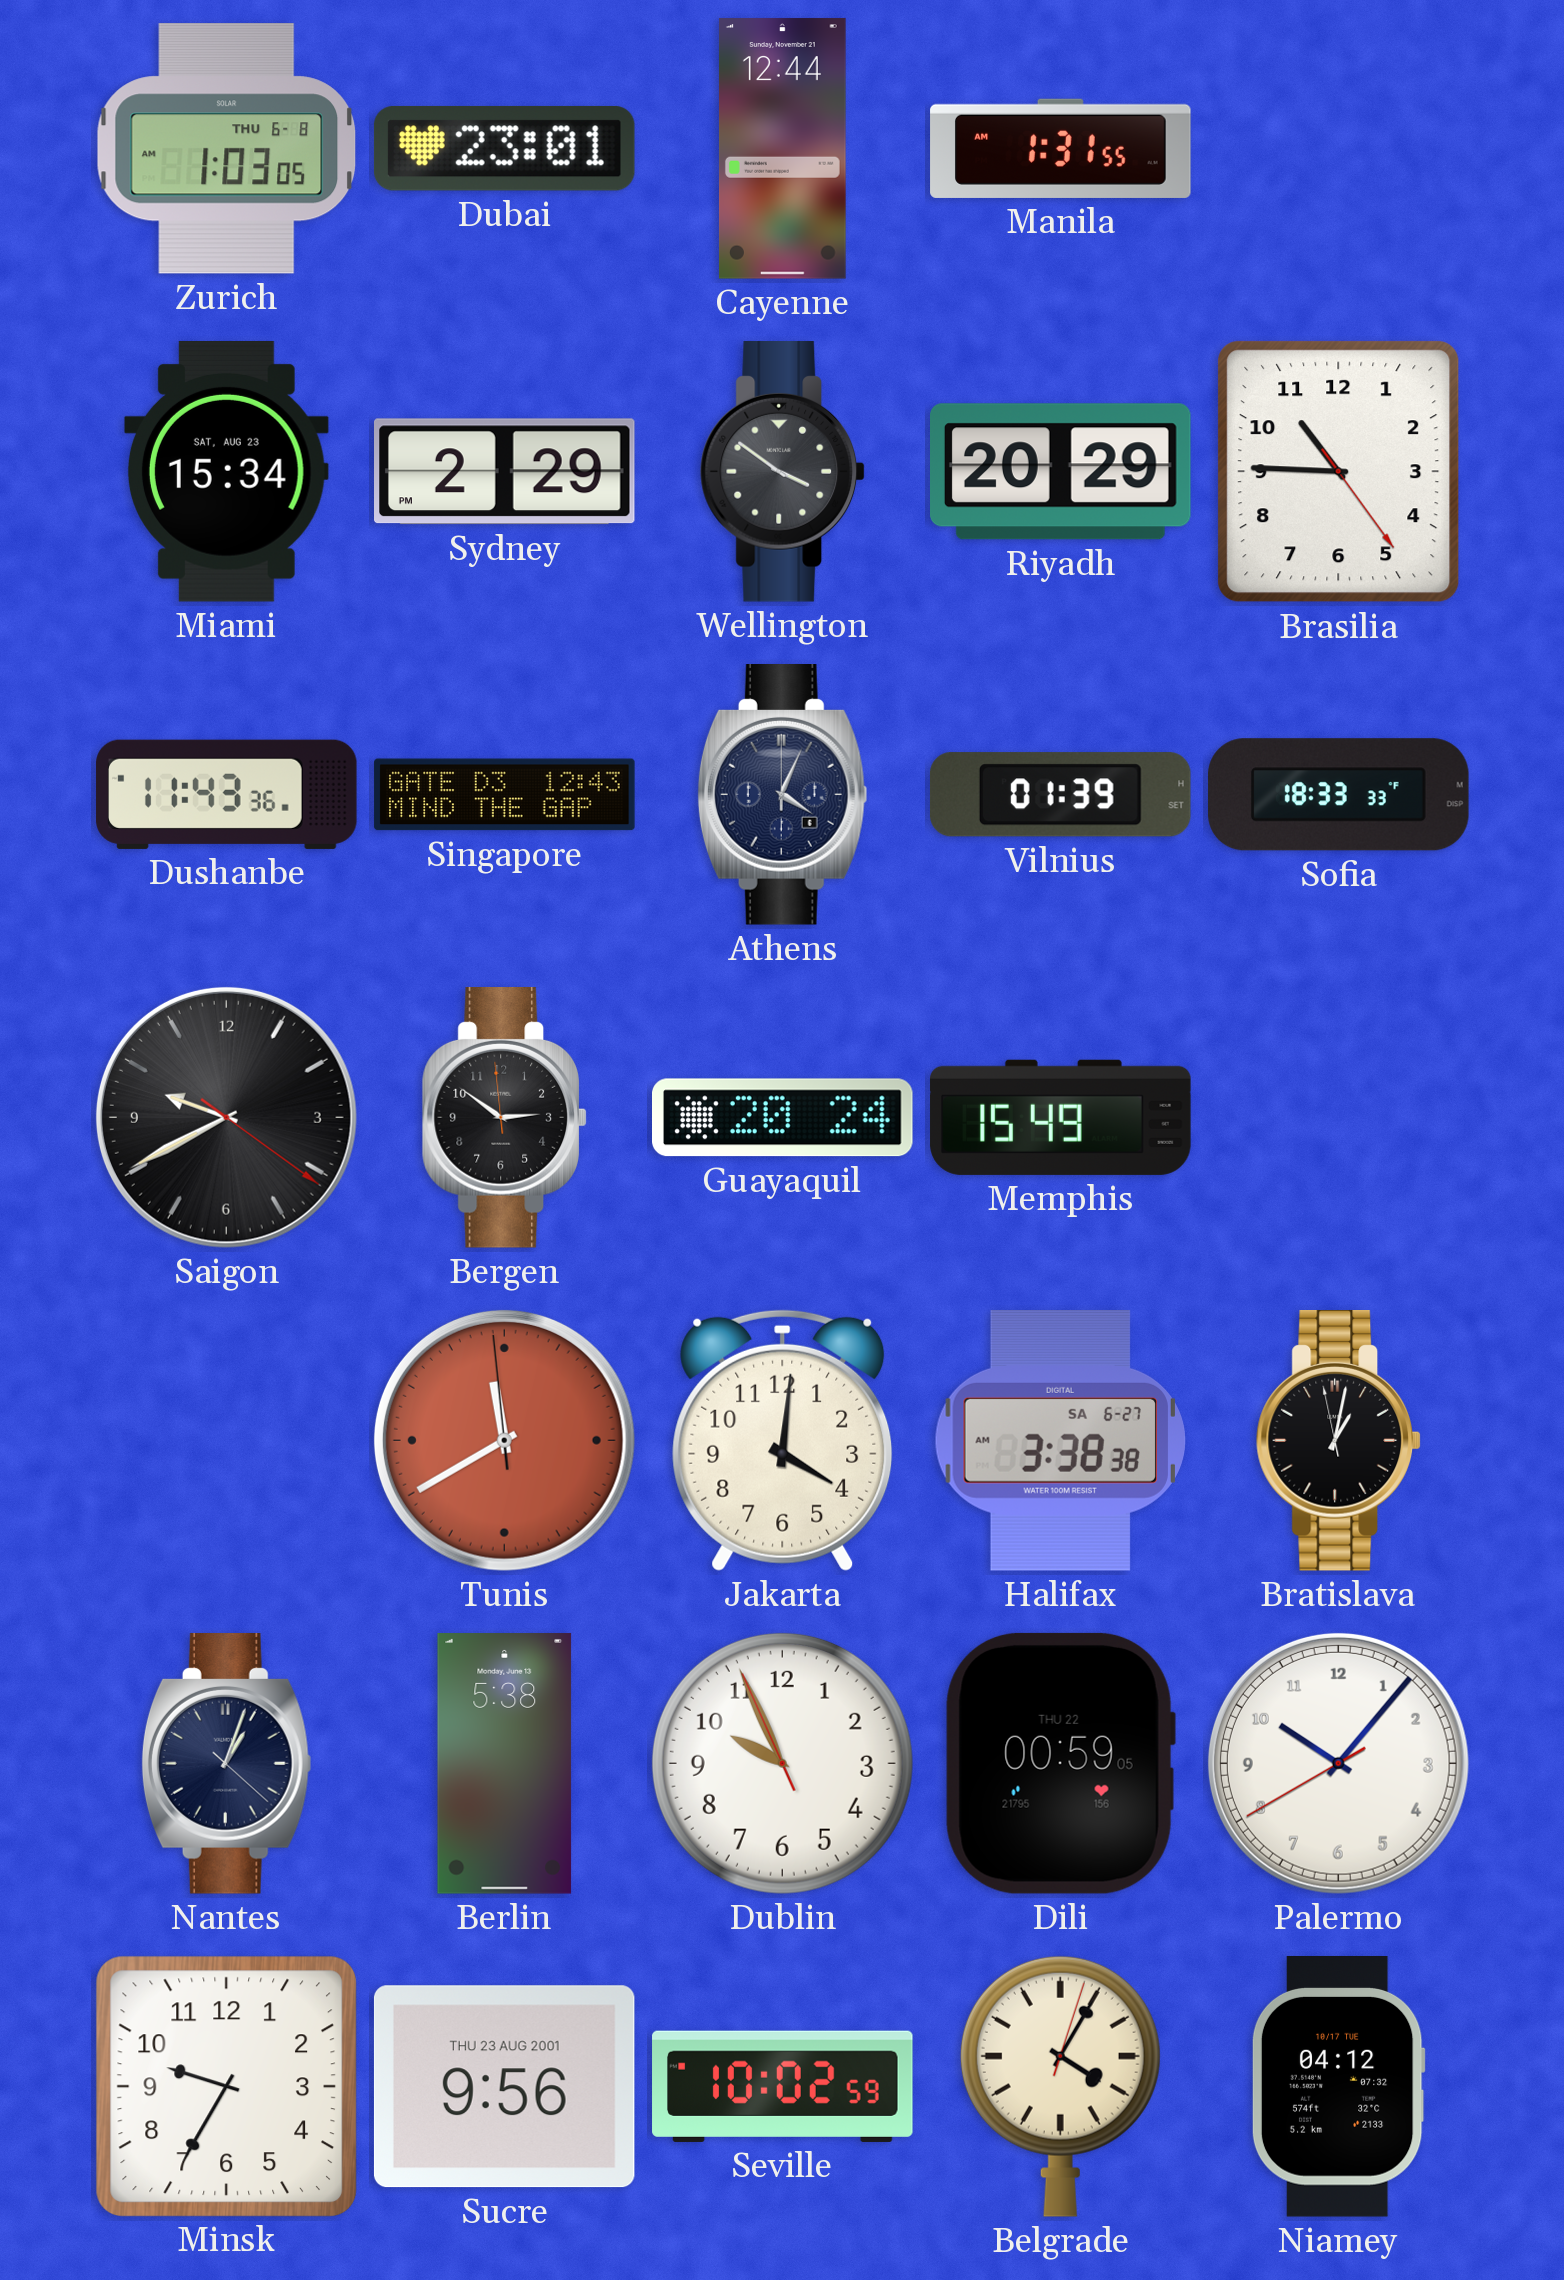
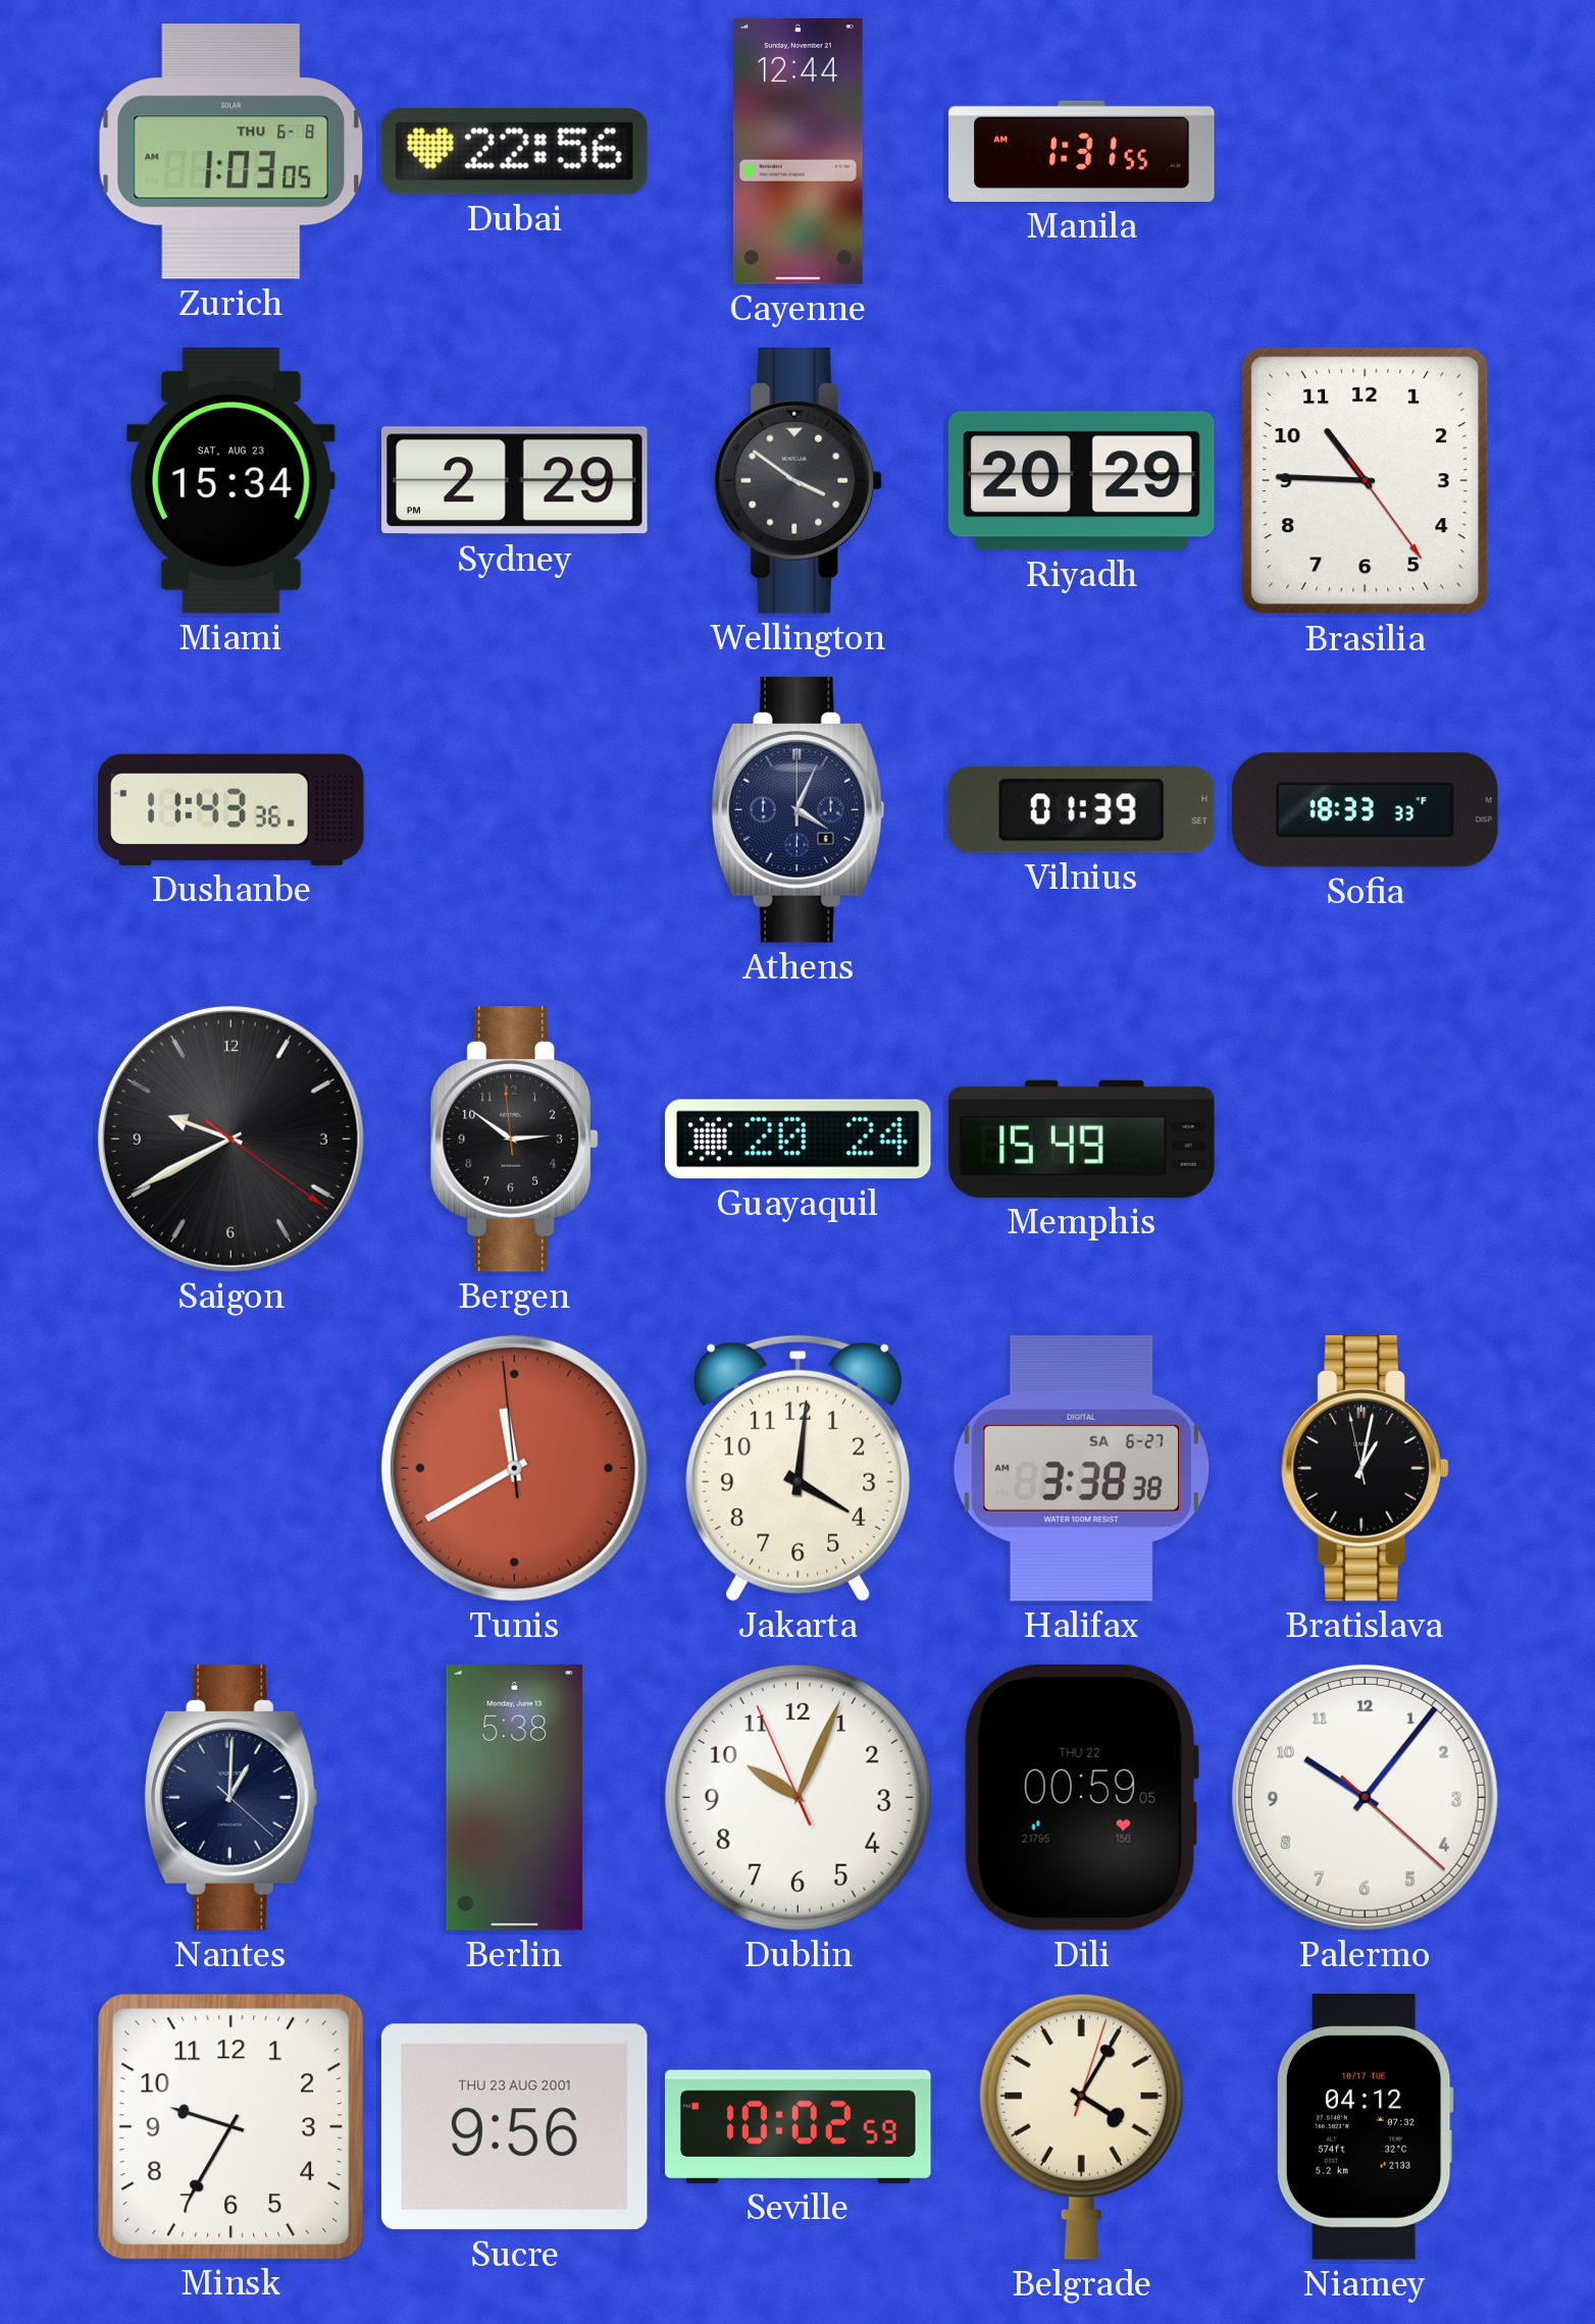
Dubai: 23:01 -> 22:56
Singapore: 12:43 -> none
Nantes: 1:03 -> 1:00
Dublin: 9:55 -> 10:03
Palermo: 10:06:40 -> 10:06:22
